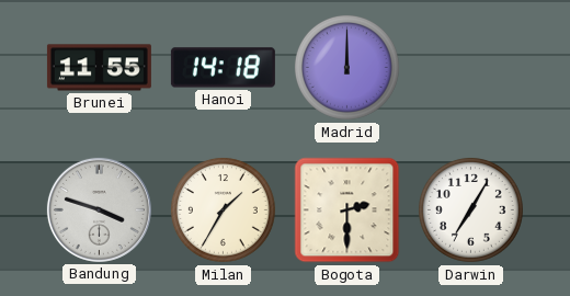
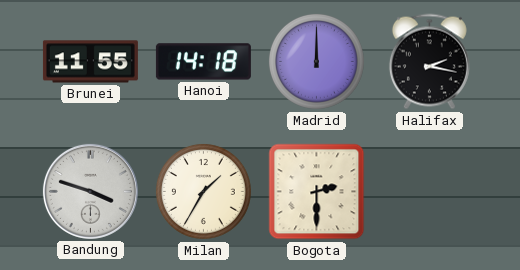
Halifax: none -> 2:17
Darwin: 7:05 -> none
